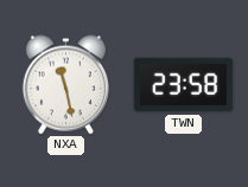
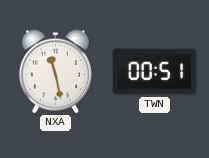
TWN: 23:58 -> 00:51
